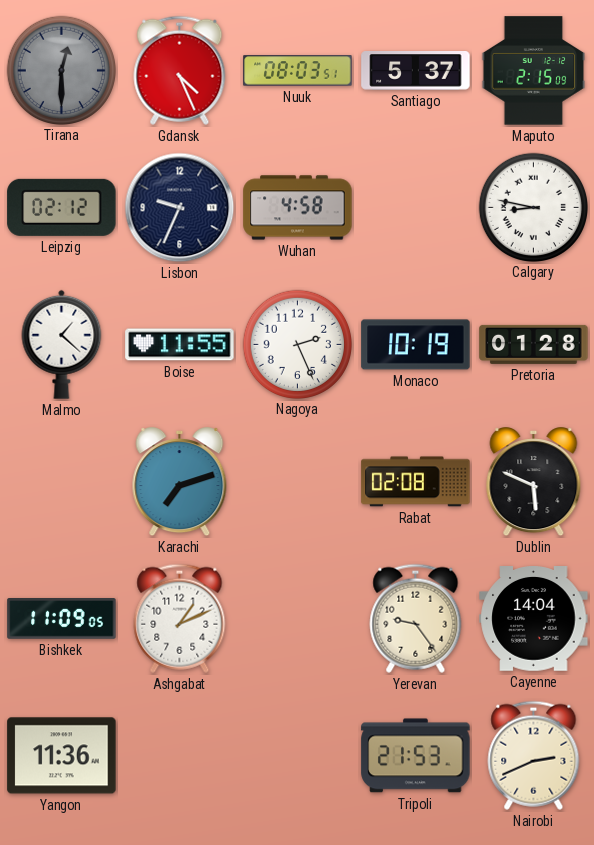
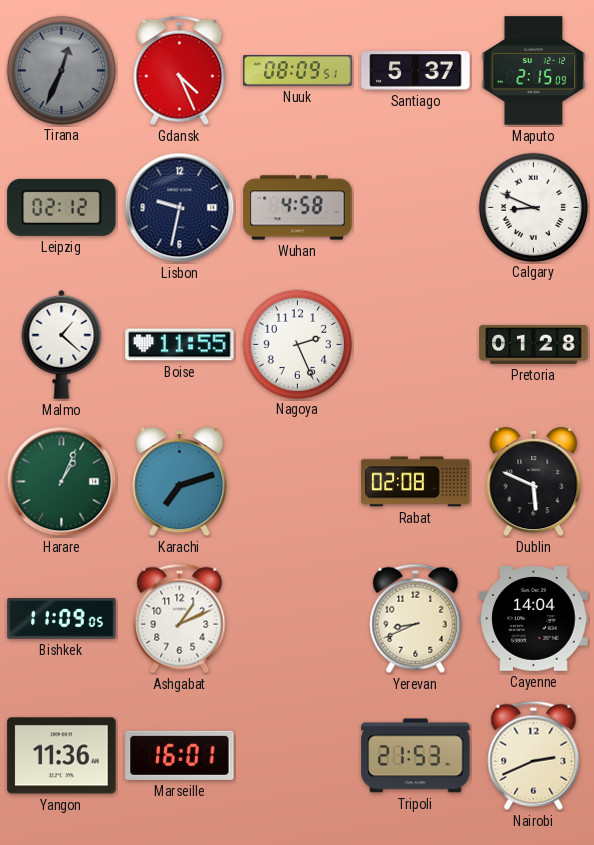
Tirana: 12:30 -> 12:34
Nuuk: 08:03 -> 08:09
Lisbon: 9:34 -> 9:32
Calgary: 8:47 -> 8:49
Monaco: 10:19 -> none
Harare: none -> 1:04
Yerevan: 9:24 -> 8:41
Marseille: none -> 16:01
